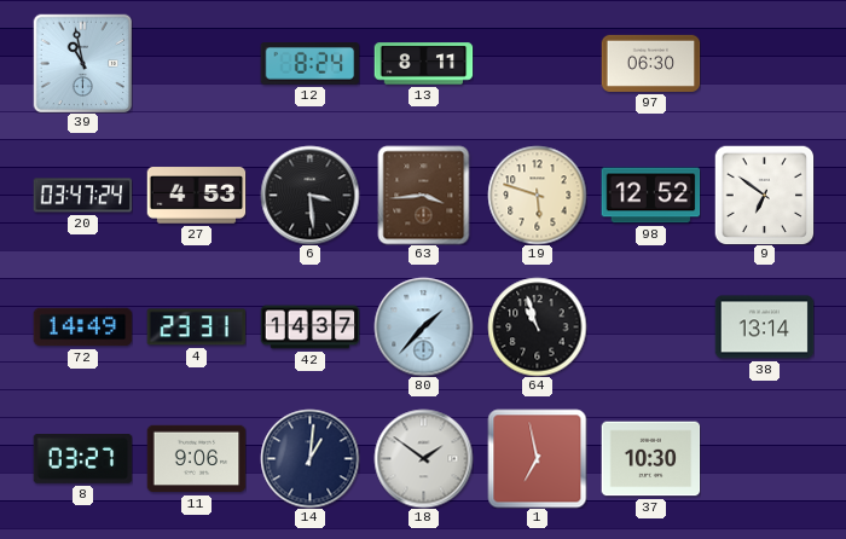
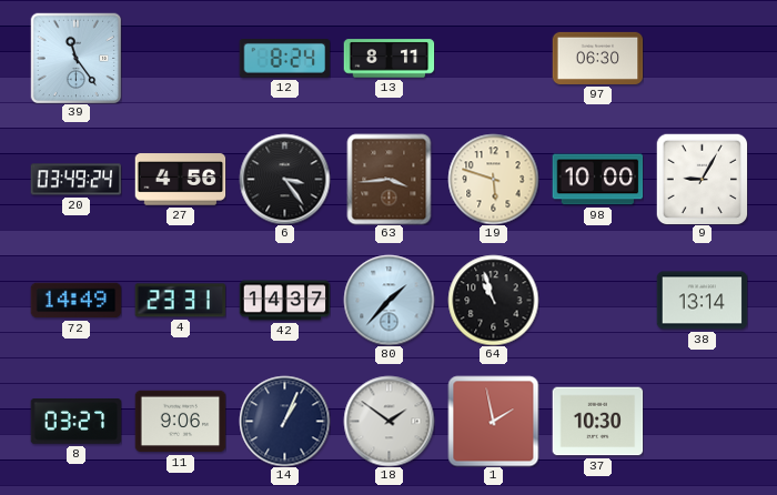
39: 10:58 -> 11:24
20: 03:47 -> 03:49
27: 4:53 -> 4:56
6: 3:29 -> 3:24
98: 12:52 -> 10:00
9: 6:51 -> 9:05
14: 1:01 -> 1:04
1: 6:58 -> 1:58
